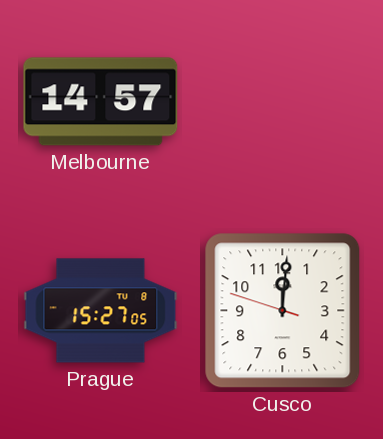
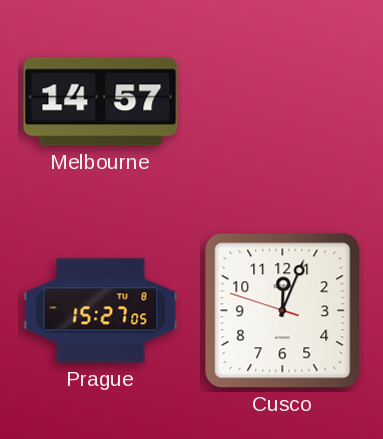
Cusco: 12:00 -> 12:03
